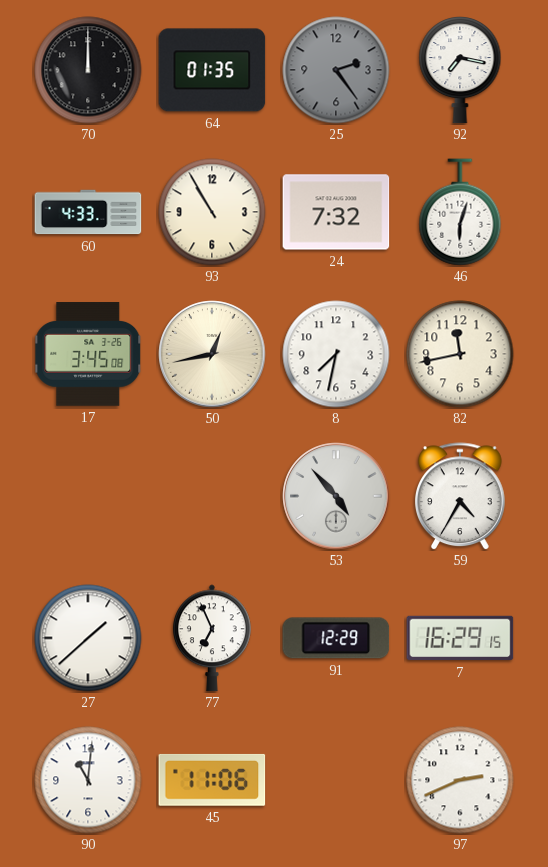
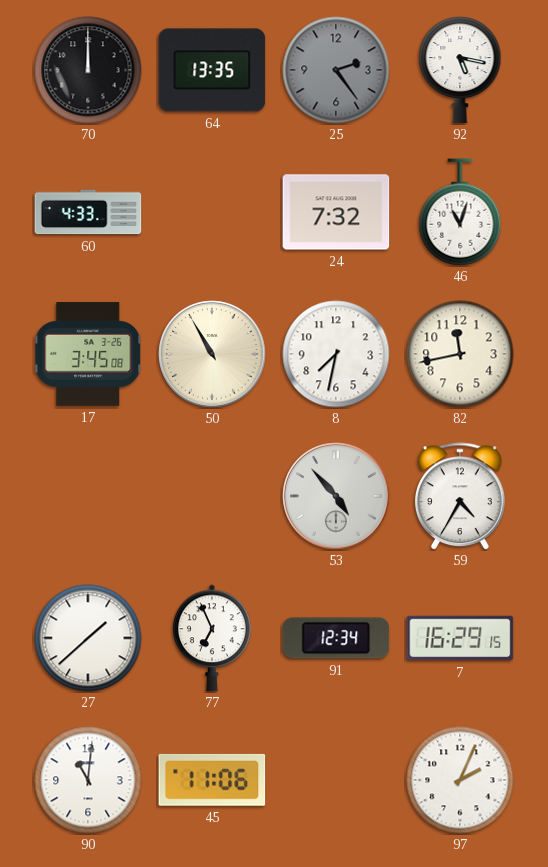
64: 01:35 -> 13:35
92: 7:17 -> 5:17
93: 10:55 -> none
46: 6:03 -> 11:03
50: 12:43 -> 10:55
91: 12:29 -> 12:34
97: 2:41 -> 2:04
